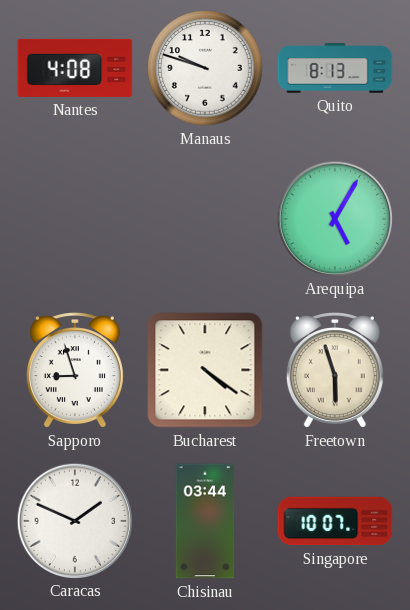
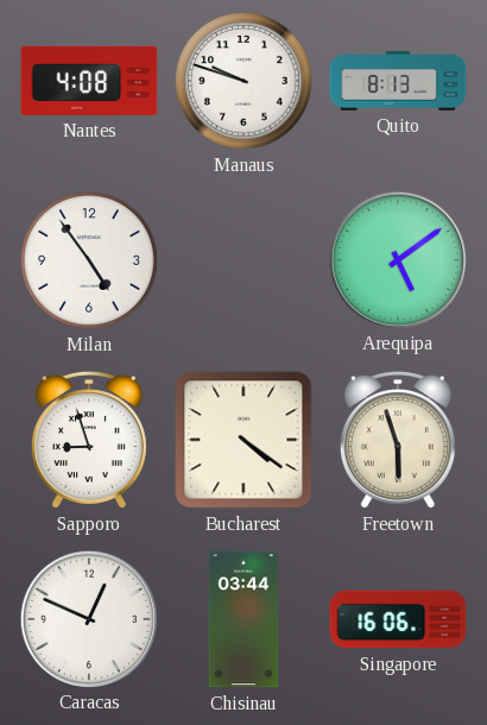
Milan: none -> 4:54
Arequipa: 5:05 -> 5:09
Caracas: 1:49 -> 12:49
Singapore: 10:07 -> 16:06
